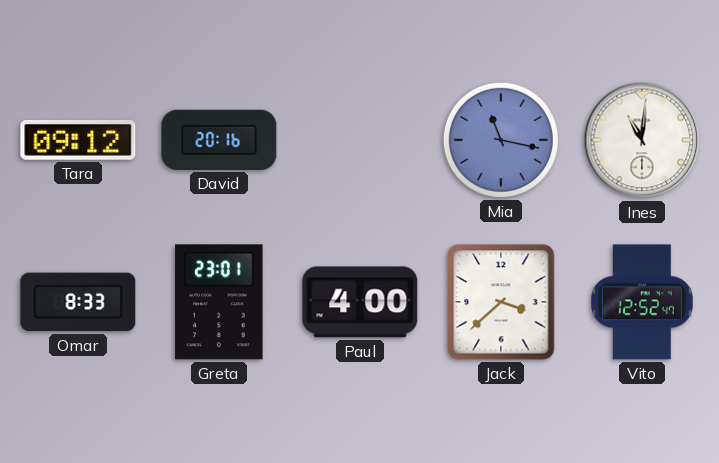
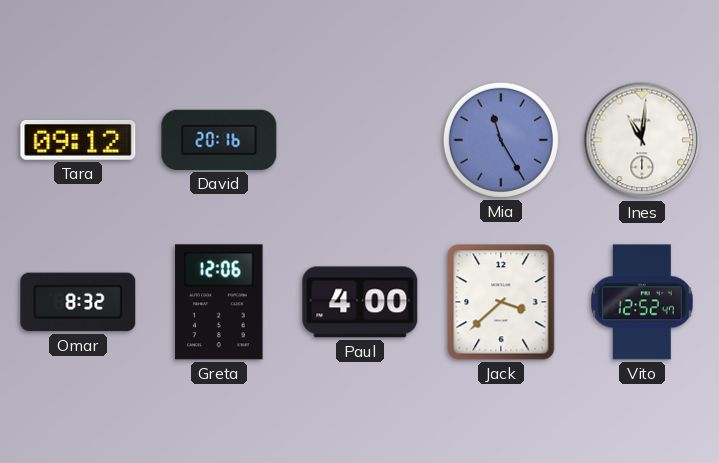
Mia: 11:17 -> 11:25
Omar: 8:33 -> 8:32
Greta: 23:01 -> 12:06
